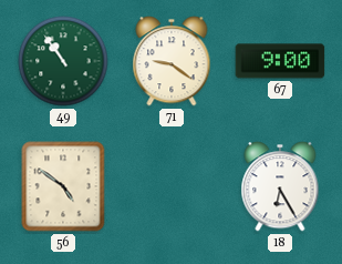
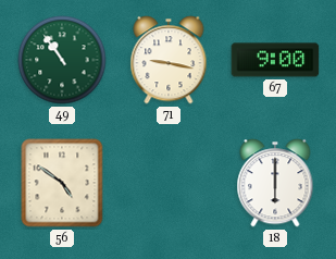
71: 9:21 -> 9:17
18: 6:25 -> 6:00
